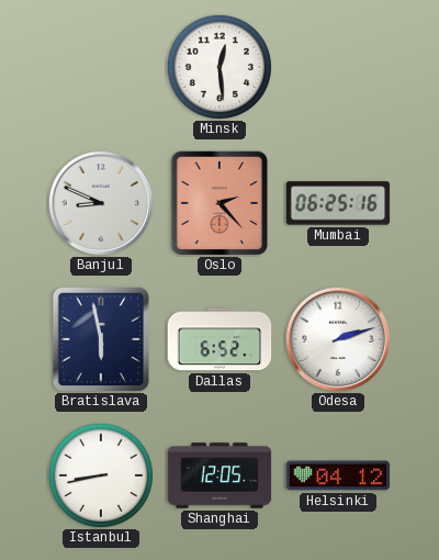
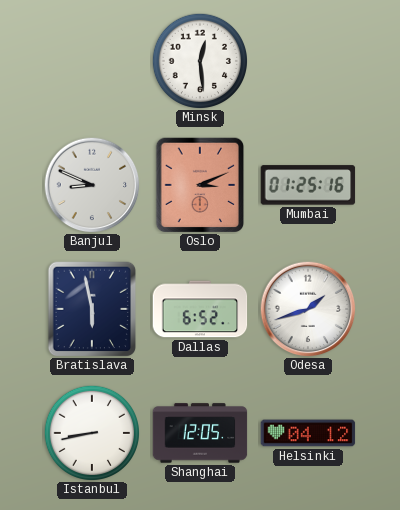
Oslo: 2:23 -> 3:11
Mumbai: 06:25 -> 01:25
Odesa: 2:12 -> 1:42
